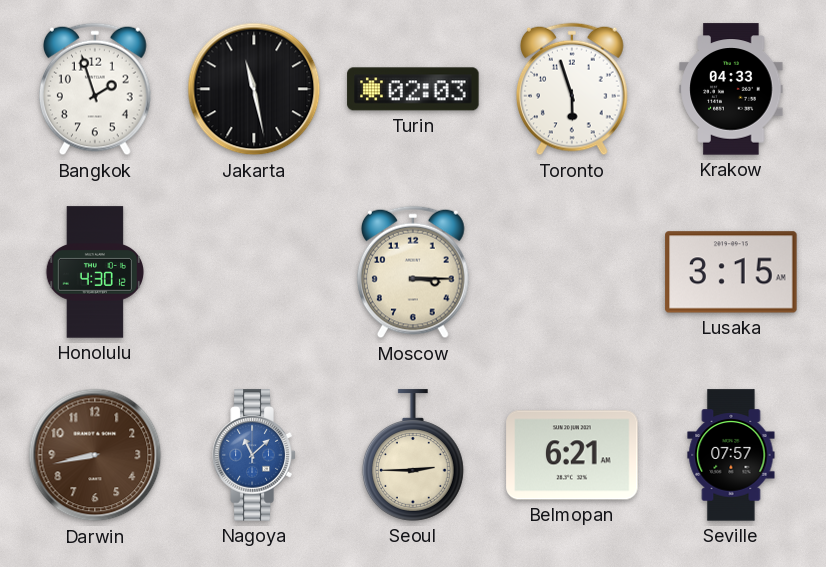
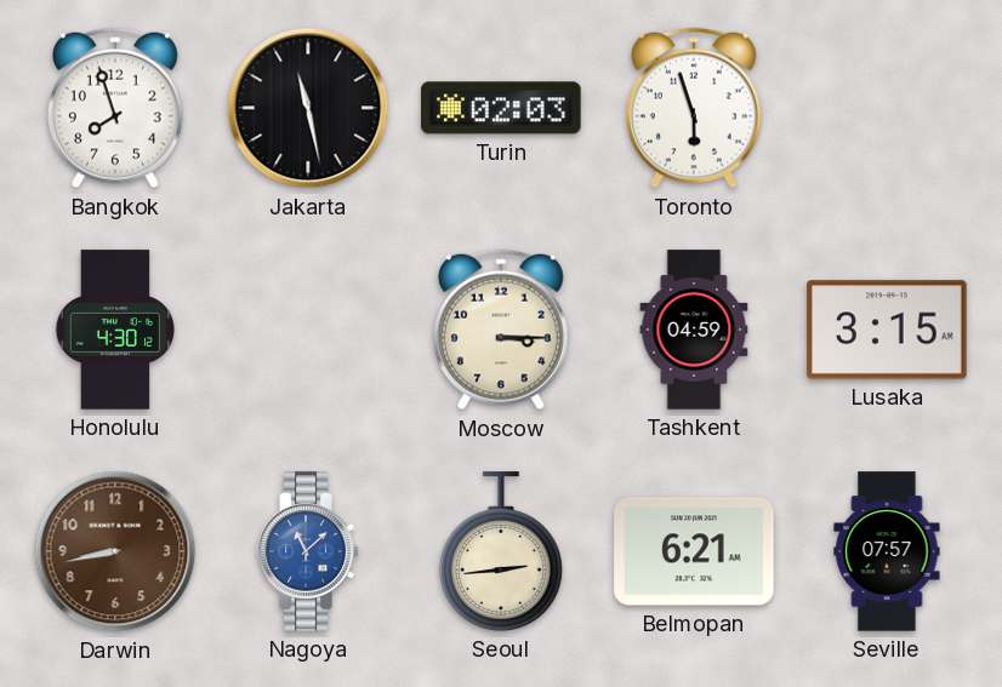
Bangkok: 1:57 -> 7:57
Krakow: 04:33 -> none
Tashkent: none -> 04:59
Seoul: 2:45 -> 2:44
